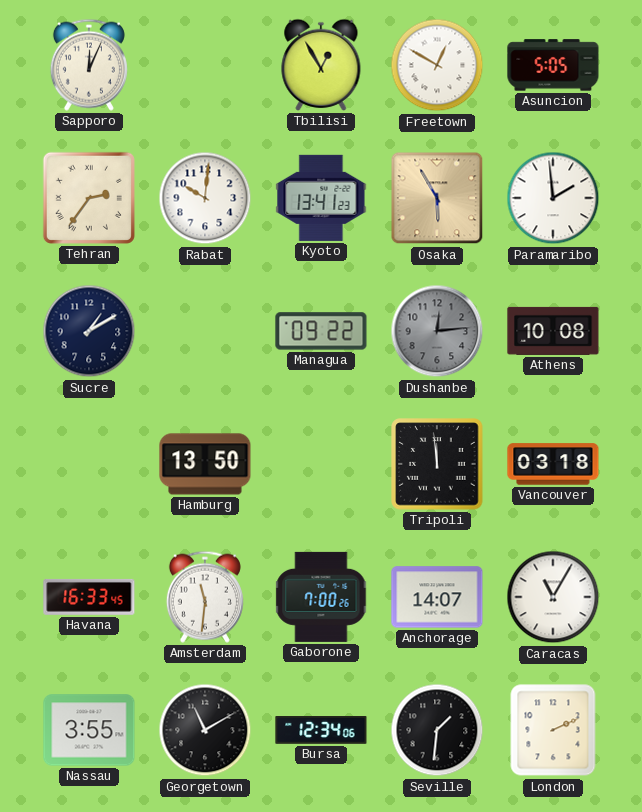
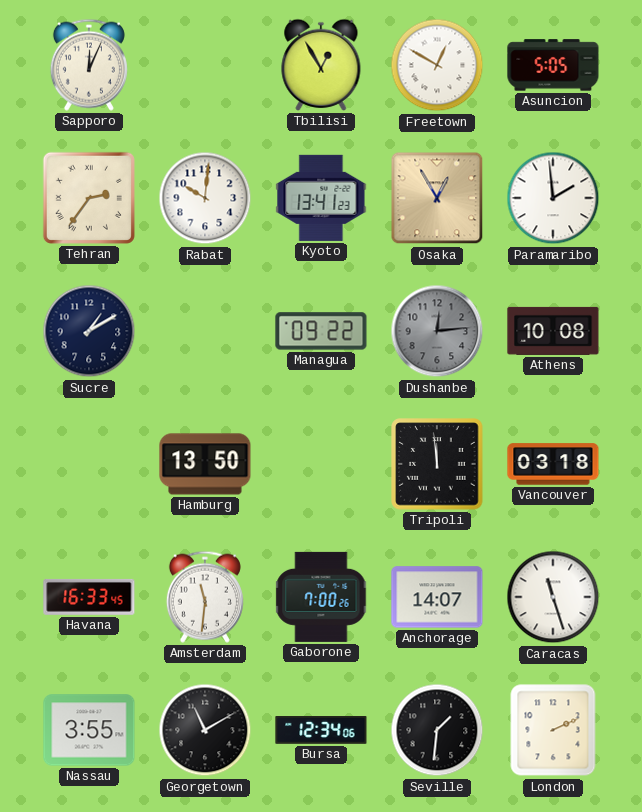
Osaka: 5:55 -> 12:55
Caracas: 11:05 -> 11:27
